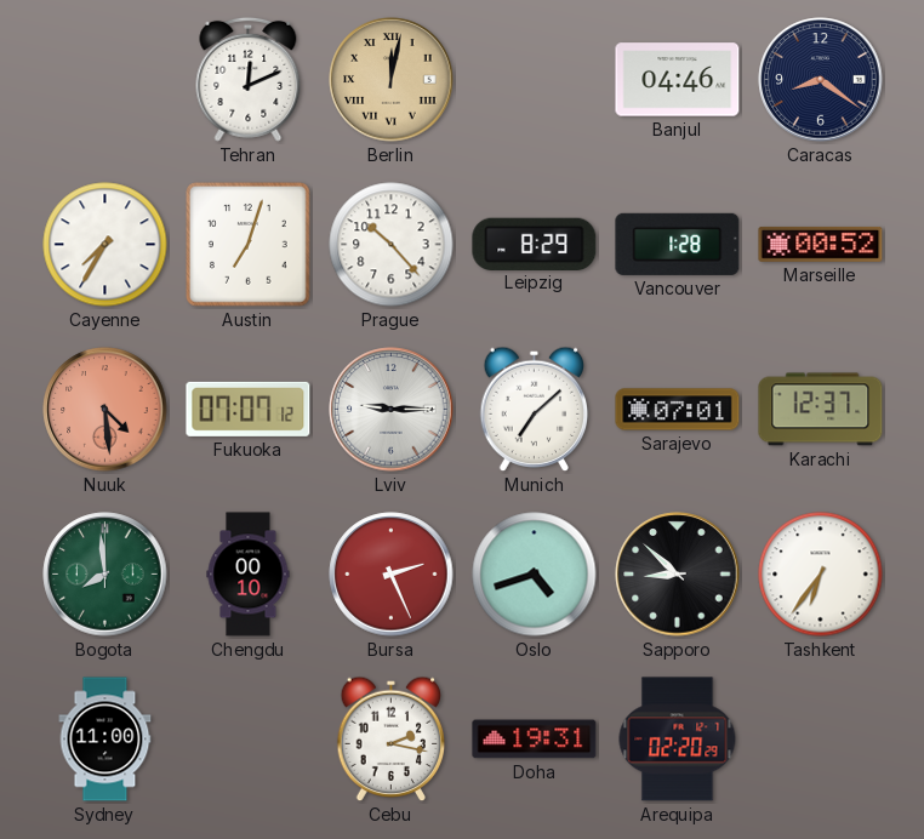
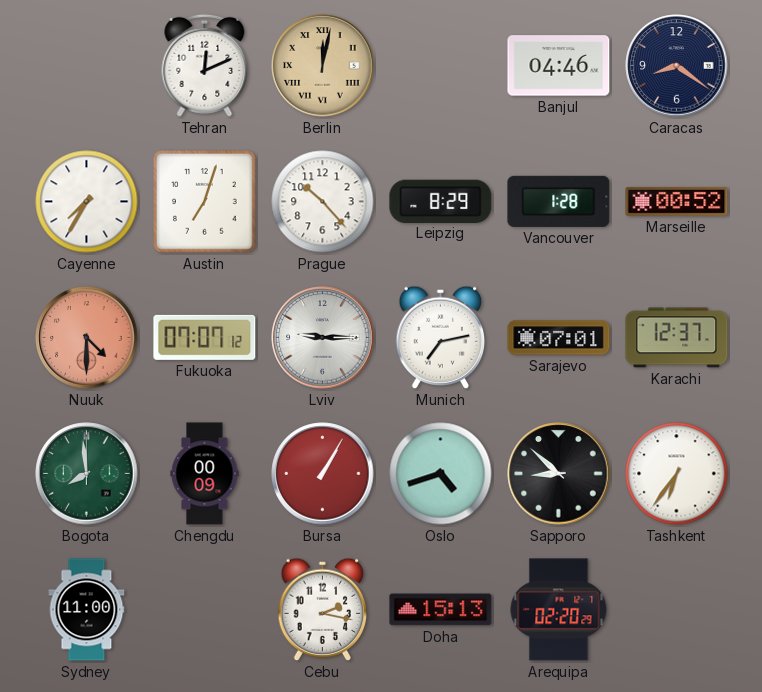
Nuuk: 4:29 -> 4:30
Munich: 7:08 -> 7:13
Chengdu: 00:10 -> 00:09
Bursa: 2:26 -> 1:05
Doha: 19:31 -> 15:13
